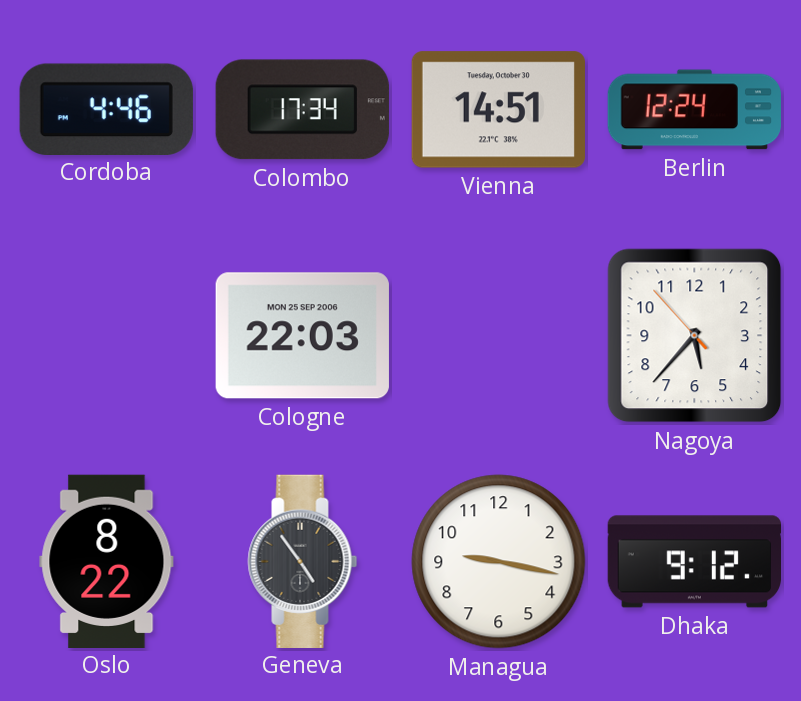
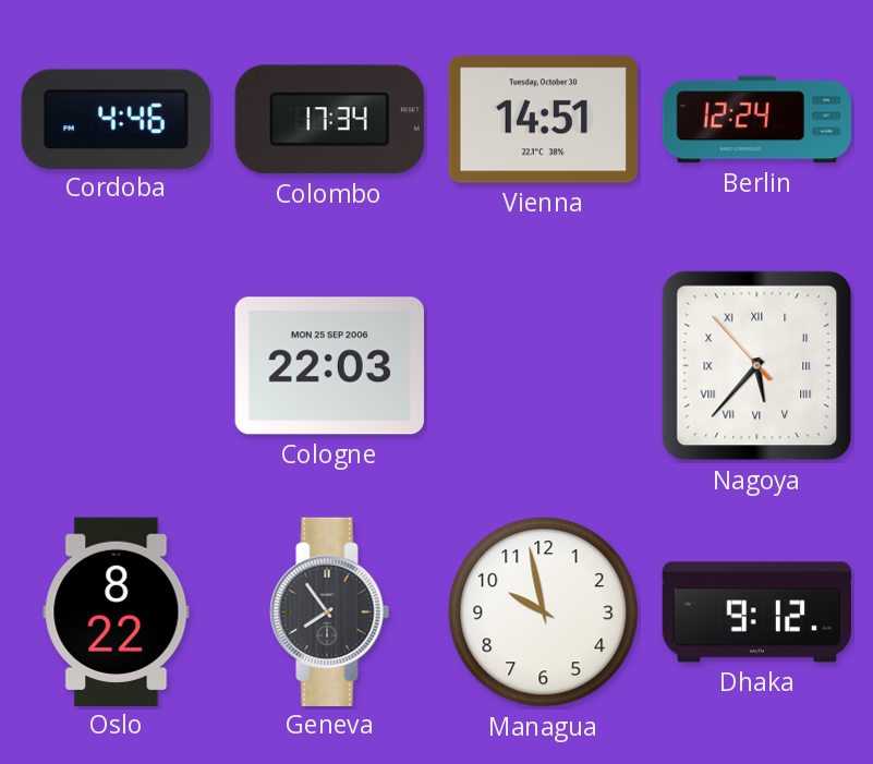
Nagoya numerals: Arabic -> Roman
Geneva: 4:54 -> 7:54
Managua: 9:17 -> 9:58
